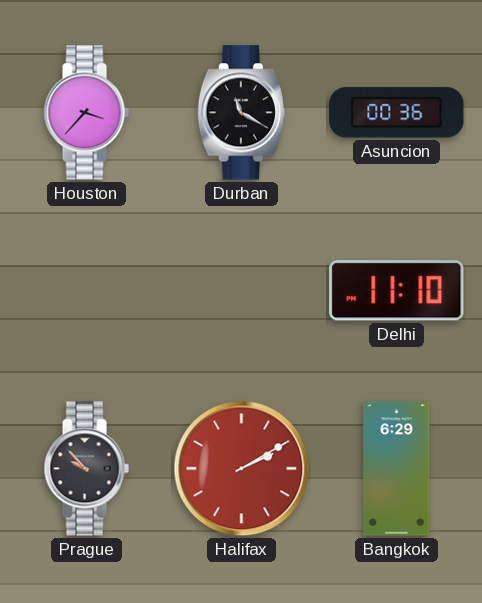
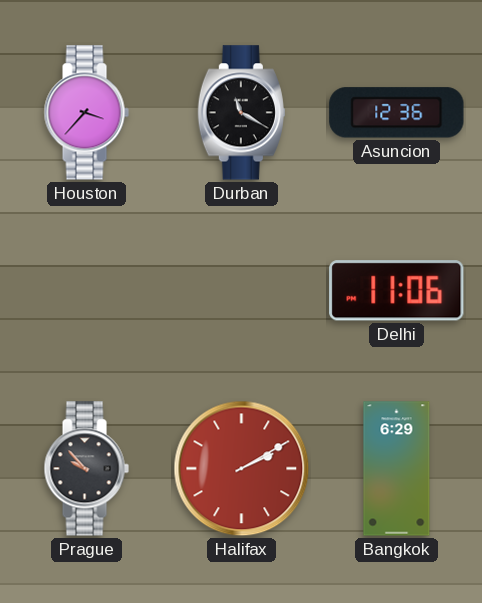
Asuncion: 00:36 -> 12:36
Delhi: 11:10 -> 11:06
